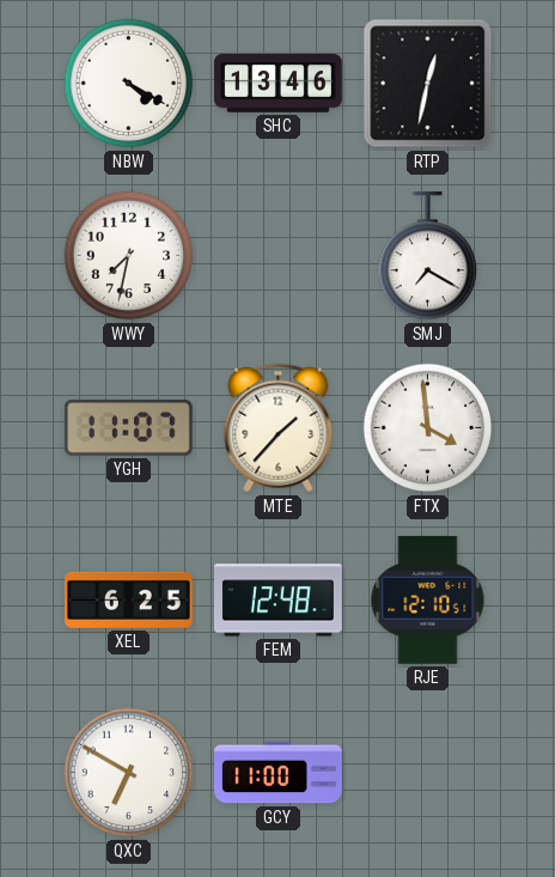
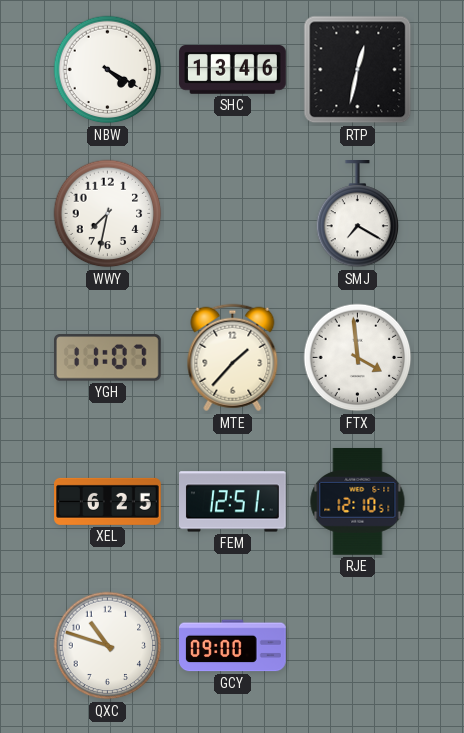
FEM: 12:48 -> 12:51
QXC: 6:50 -> 10:48
GCY: 11:00 -> 09:00
